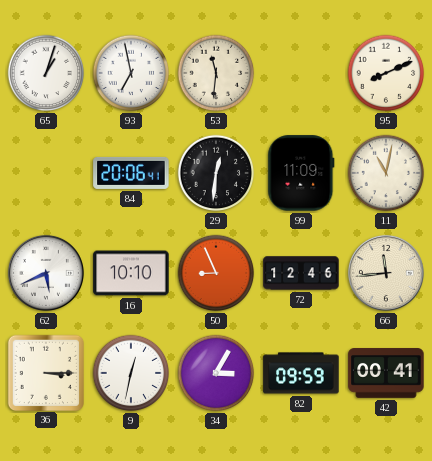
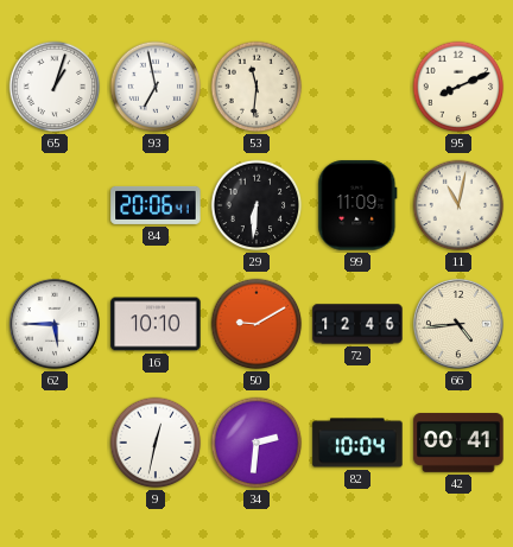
29: 12:31 -> 6:31
62: 5:41 -> 5:45
50: 8:56 -> 9:10
66: 11:44 -> 4:44
36: 3:15 -> none
34: 3:05 -> 2:31
82: 09:59 -> 10:04
